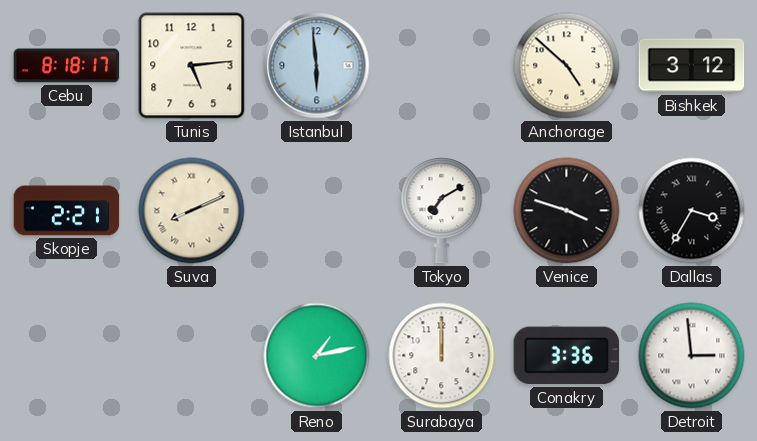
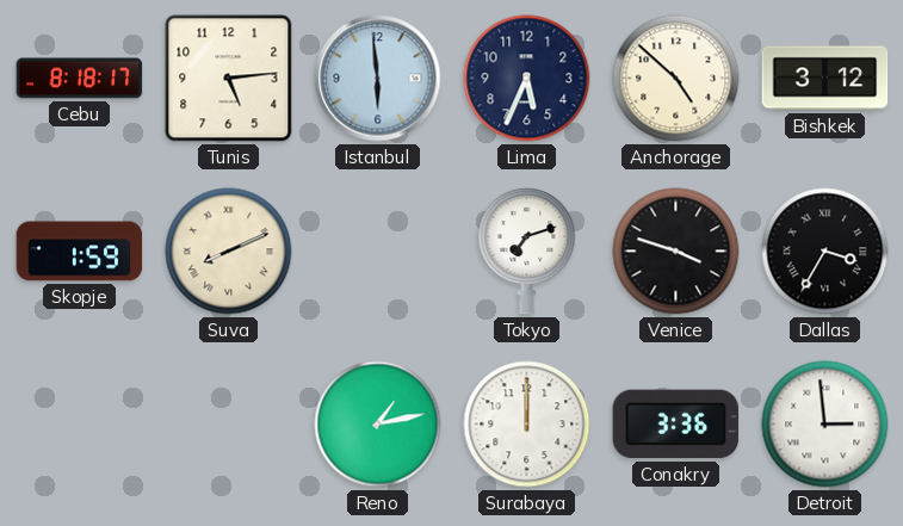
Lima: none -> 5:34
Skopje: 2:21 -> 1:59
Tokyo: 7:10 -> 7:12
